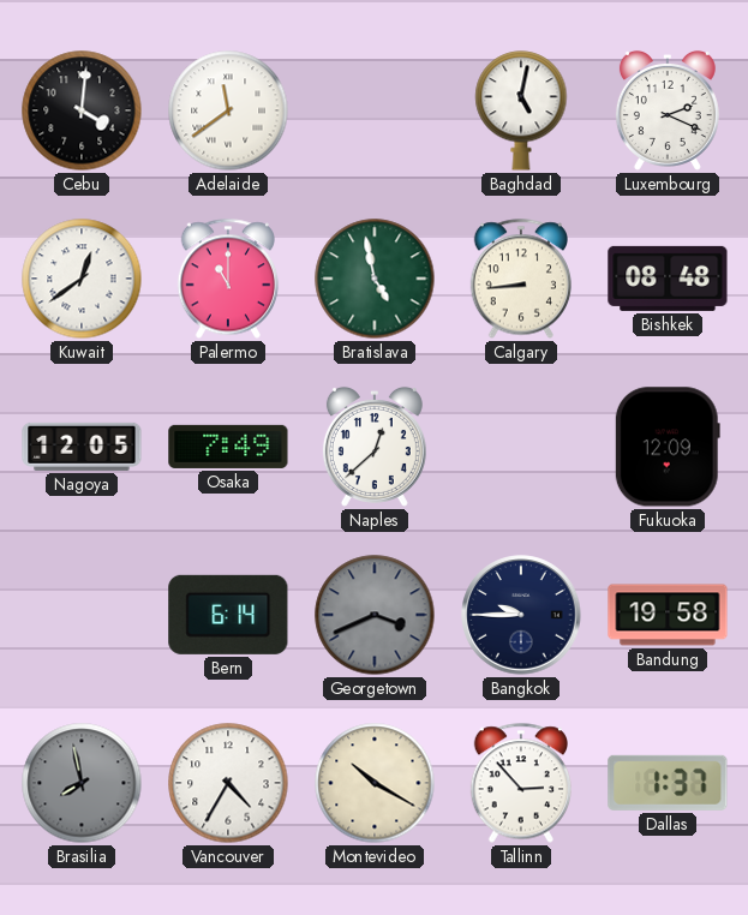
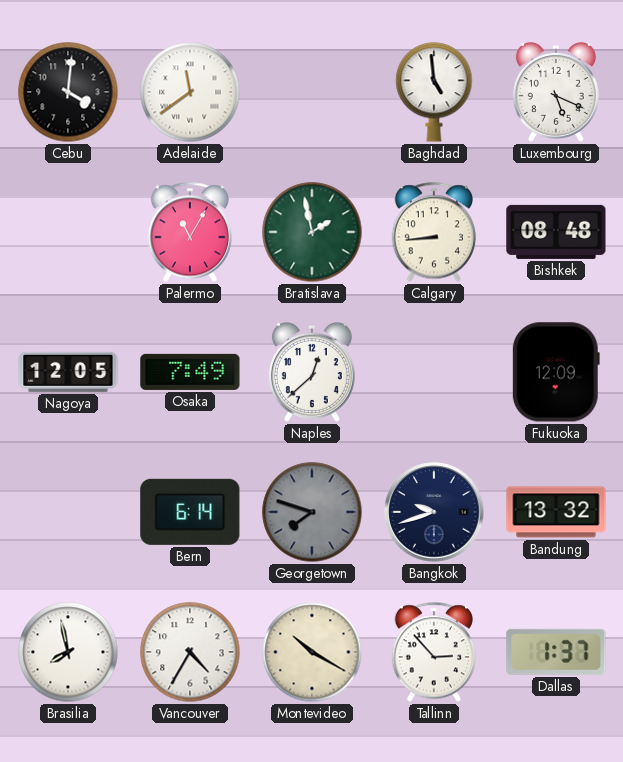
Baghdad: 5:02 -> 4:59
Luxembourg: 2:19 -> 5:19
Kuwait: 12:39 -> none
Palermo: 11:00 -> 11:05
Bratislava: 4:58 -> 1:58
Georgetown: 3:41 -> 7:48
Bangkok: 9:45 -> 9:42
Bandung: 19:58 -> 13:32
Brasilia dial: grey -> white
